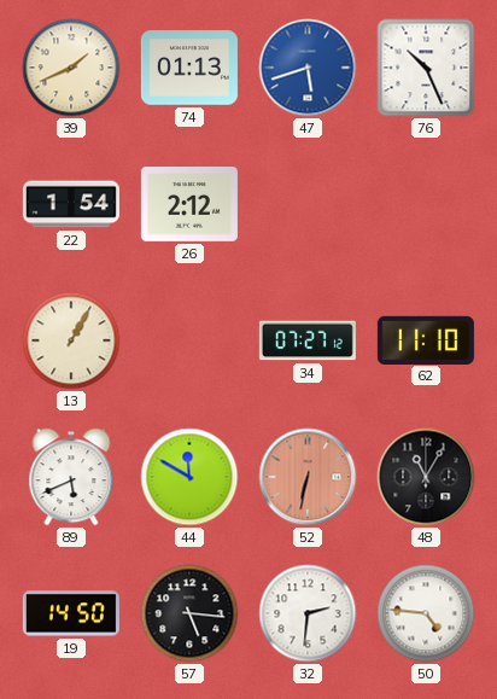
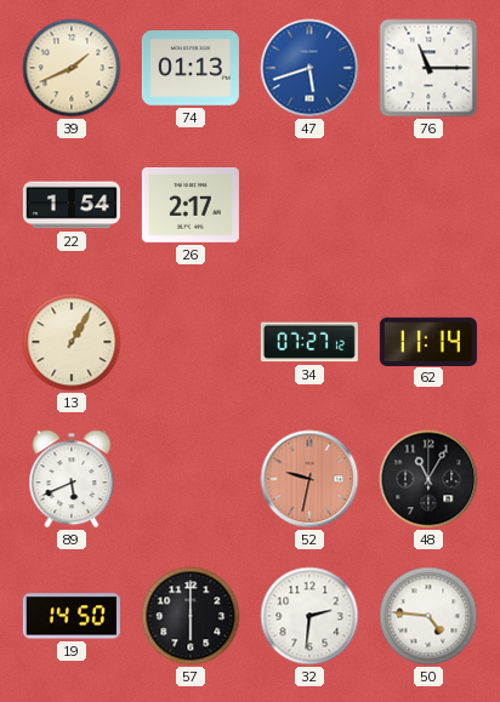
76: 10:26 -> 11:15
26: 2:12 -> 2:17
62: 11:10 -> 11:14
44: 11:50 -> none
52: 6:32 -> 9:32
57: 5:16 -> 6:00
